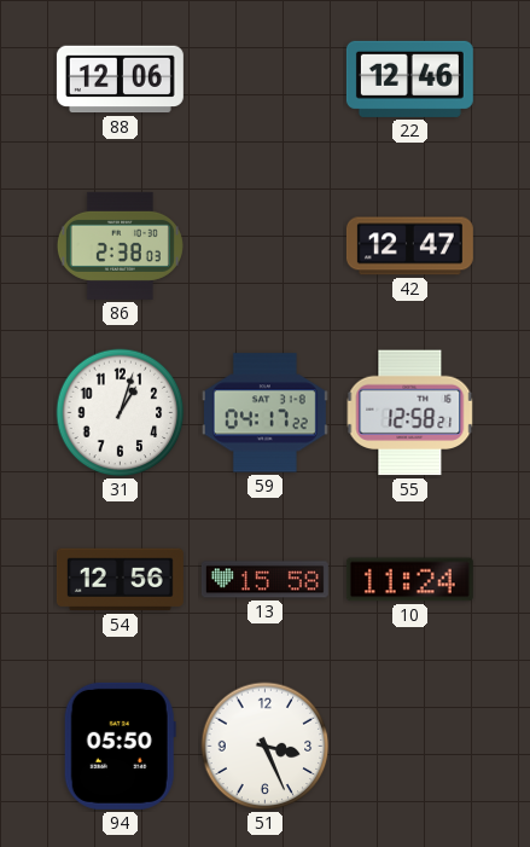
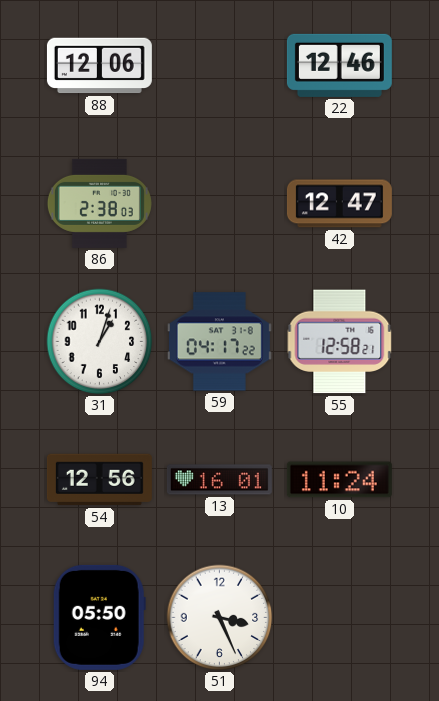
13: 15:58 -> 16:01
